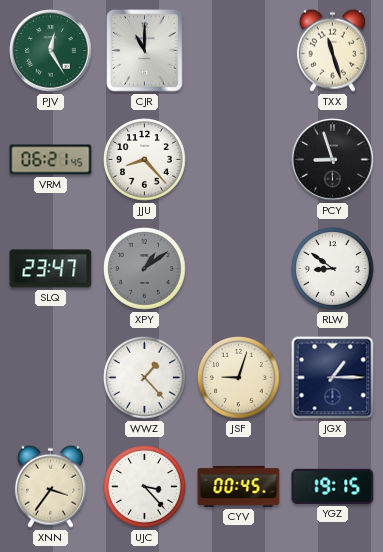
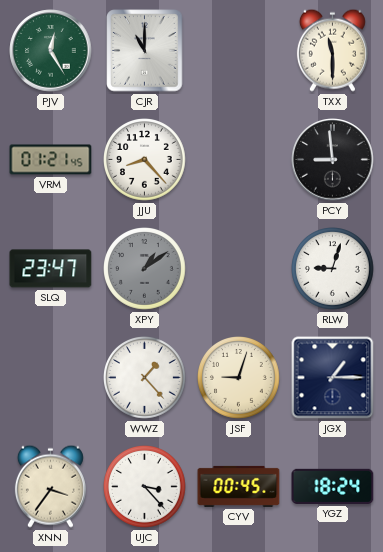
TXX: 11:27 -> 11:30
VRM: 06:21 -> 01:21
PCY: 8:57 -> 8:59
RLW: 8:51 -> 9:03
YGZ: 19:15 -> 18:24
